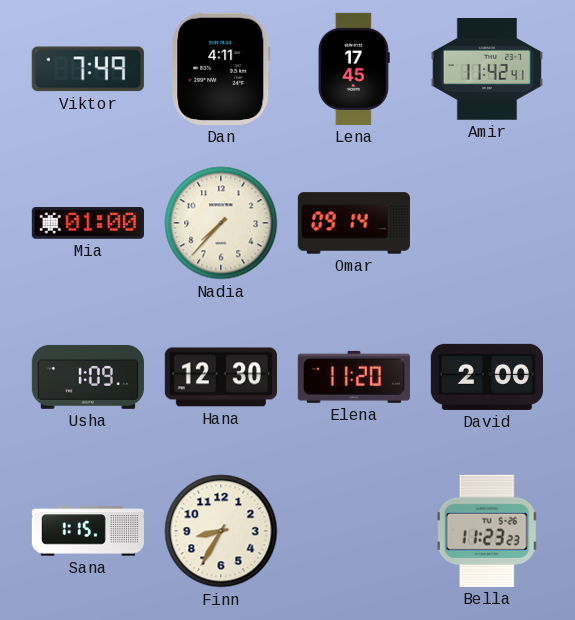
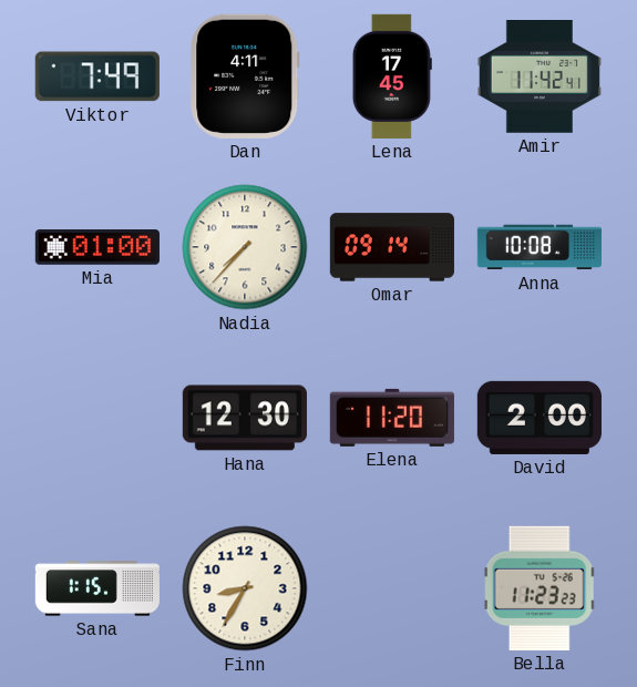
Anna: none -> 10:08
Usha: 1:09 -> none
